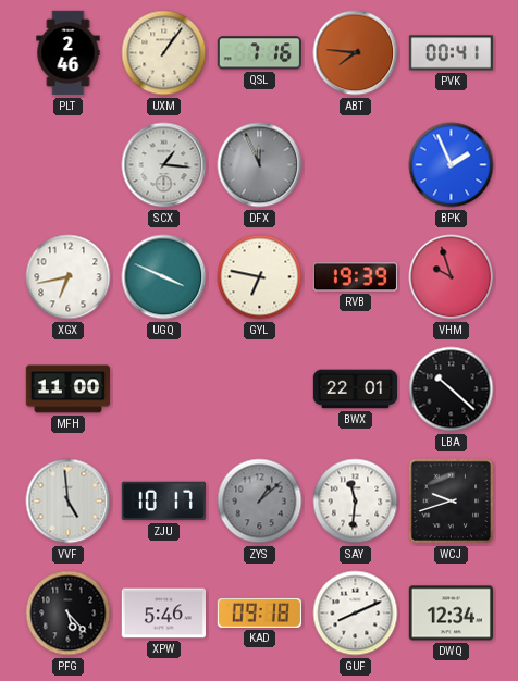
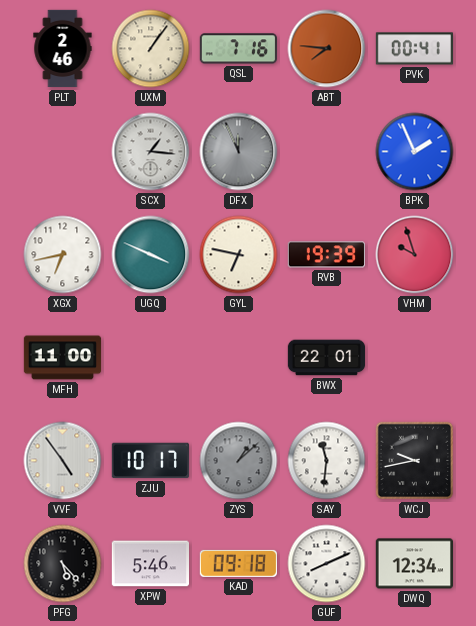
LBA: 10:22 -> none
VVF: 4:59 -> 4:54
WCJ: 9:42 -> 9:43
